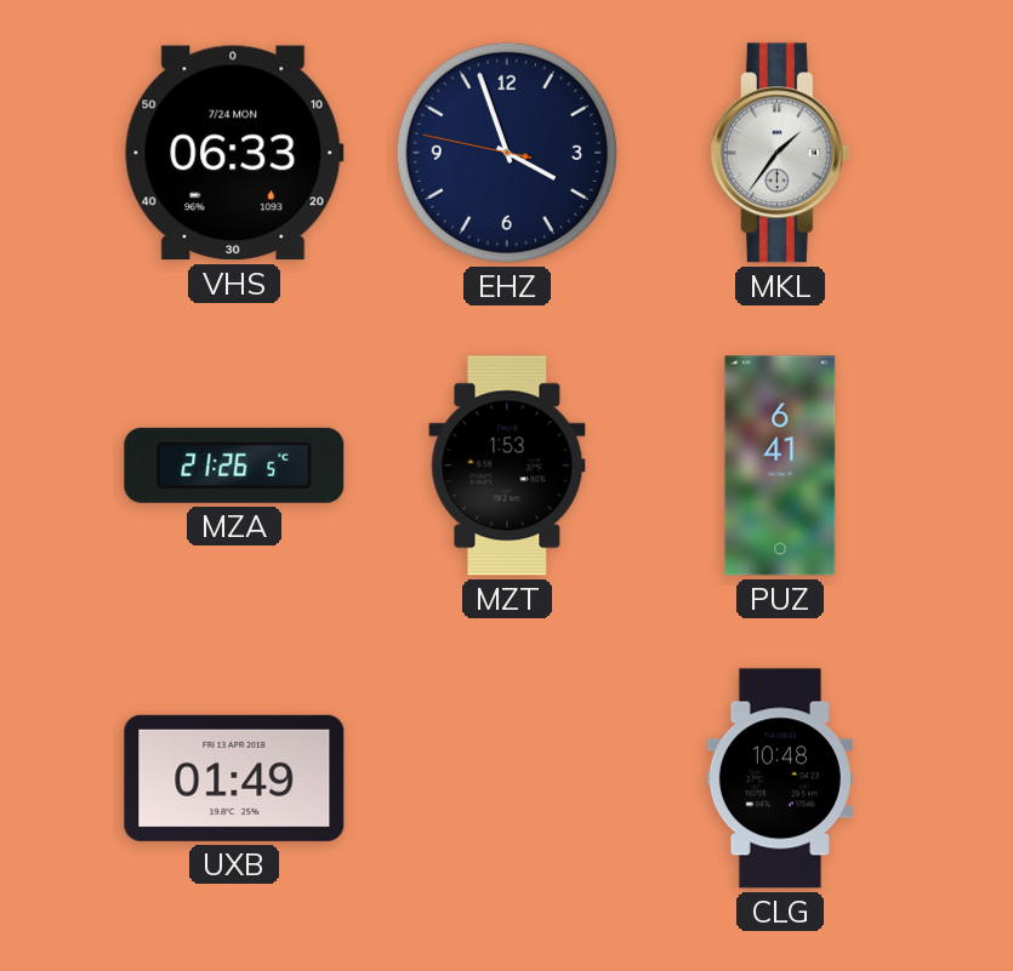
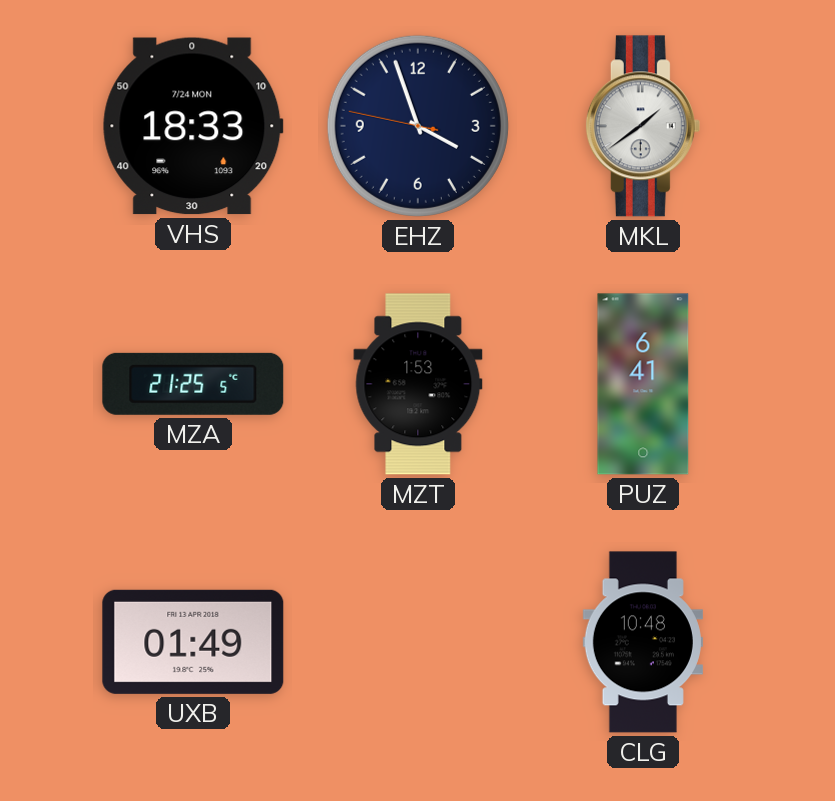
VHS: 06:33 -> 18:33
MKL: 1:36 -> 1:39
MZA: 21:26 -> 21:25
